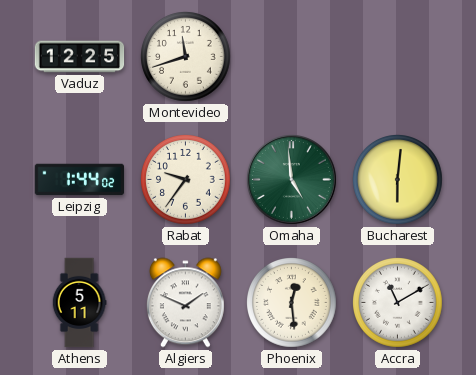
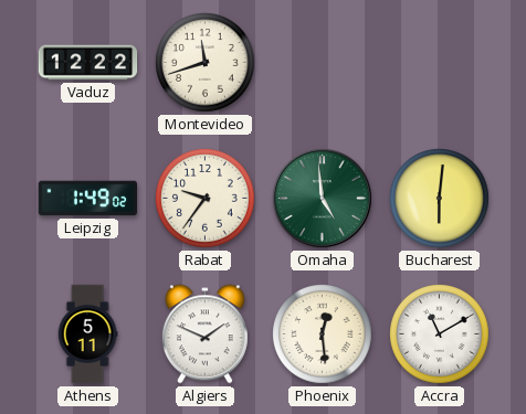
Vaduz: 12:25 -> 12:22
Leipzig: 1:44 -> 1:49
